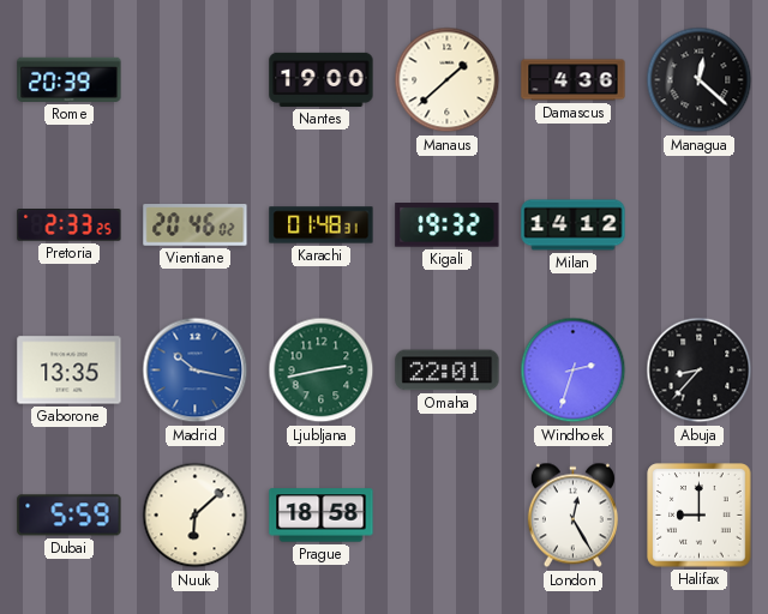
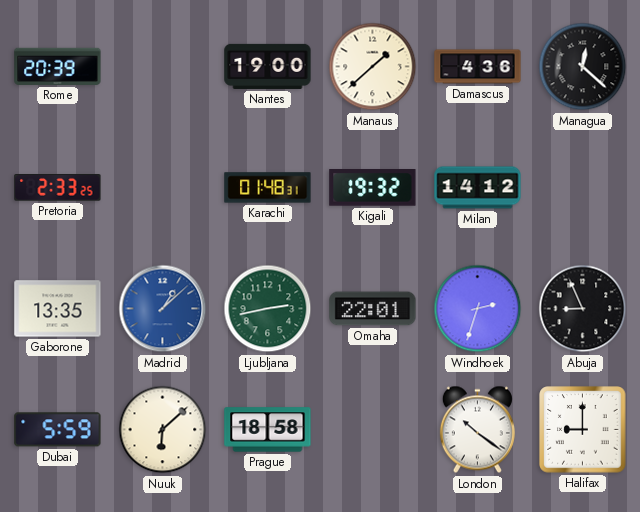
Vientiane: 20:46 -> none
Madrid: 10:17 -> 1:08
Abuja: 8:37 -> 8:56
London: 12:25 -> 10:21
